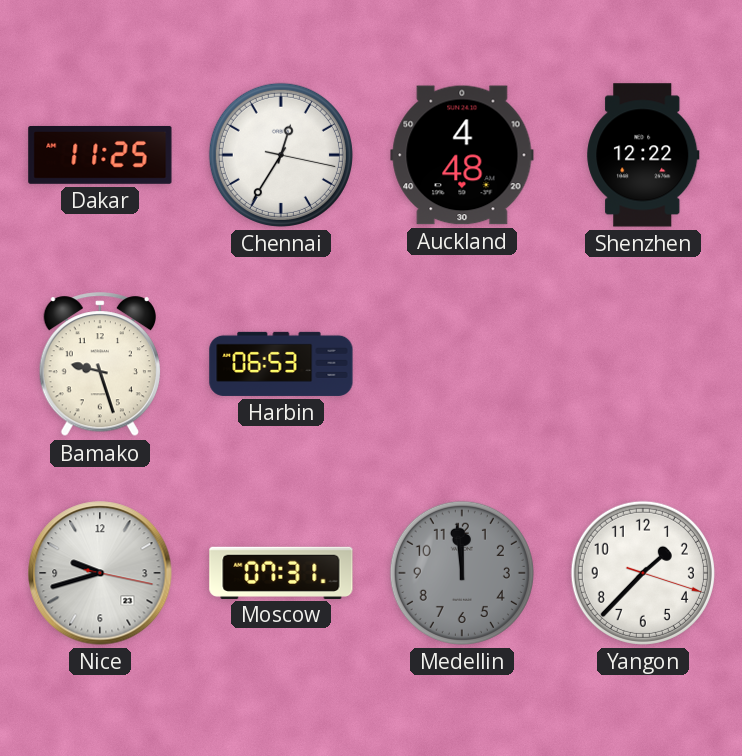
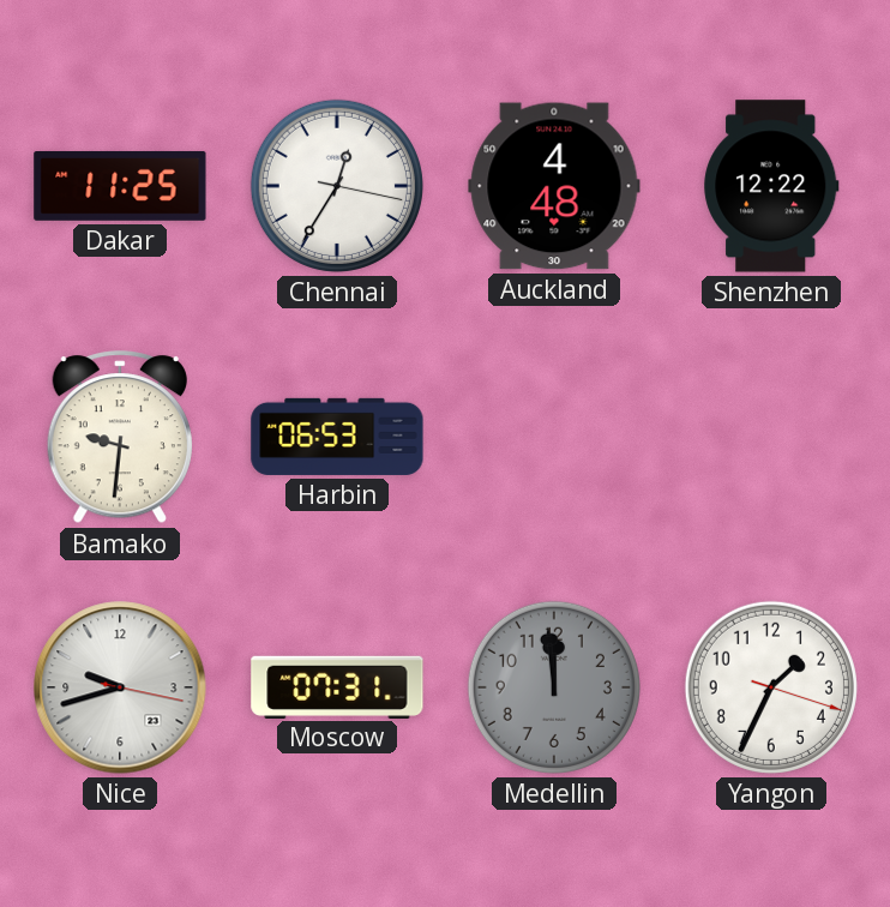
Bamako: 9:27 -> 9:31
Yangon: 1:37 -> 1:34
